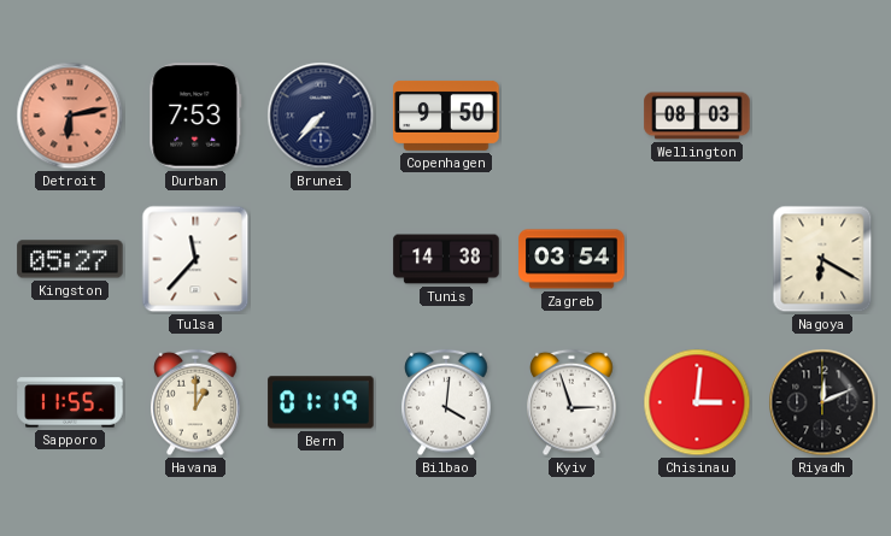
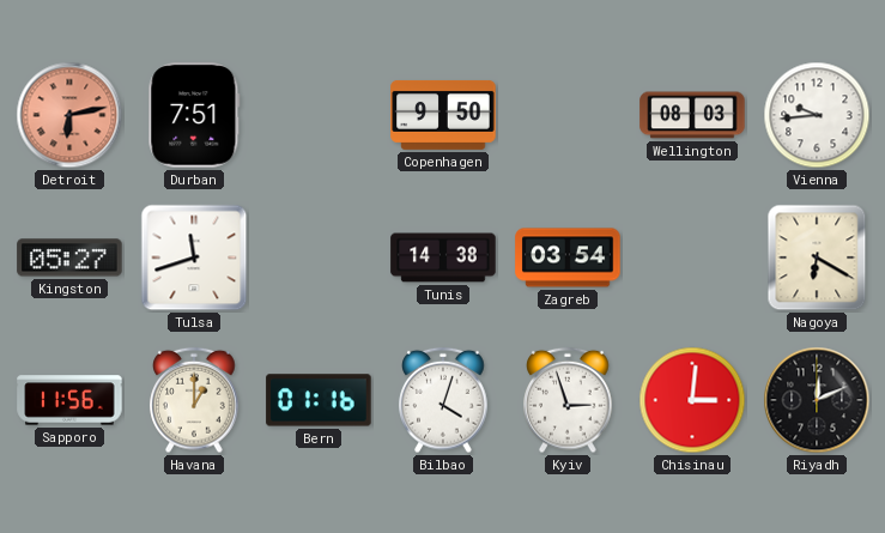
Durban: 7:53 -> 7:51
Brunei: 7:37 -> none
Vienna: none -> 9:44
Tulsa: 11:37 -> 11:42
Sapporo: 11:55 -> 11:56
Bern: 01:19 -> 01:16
Bilbao: 4:01 -> 4:03
